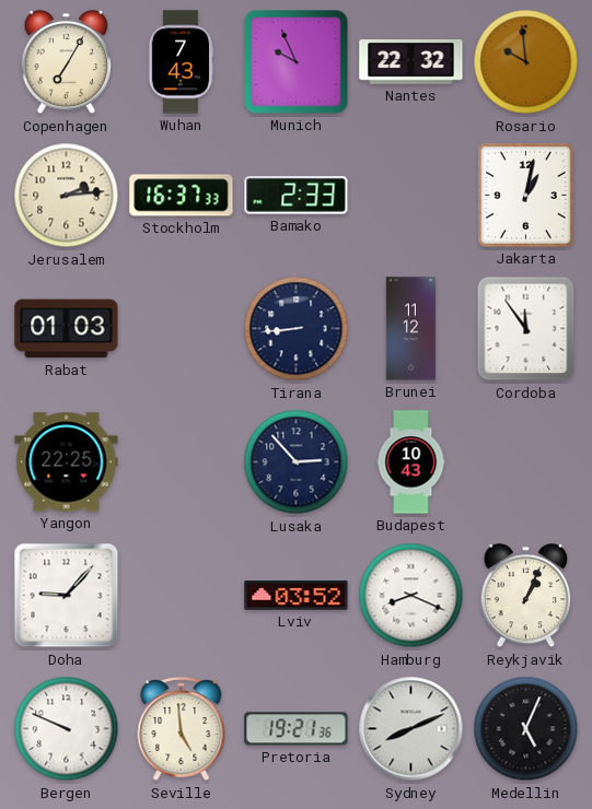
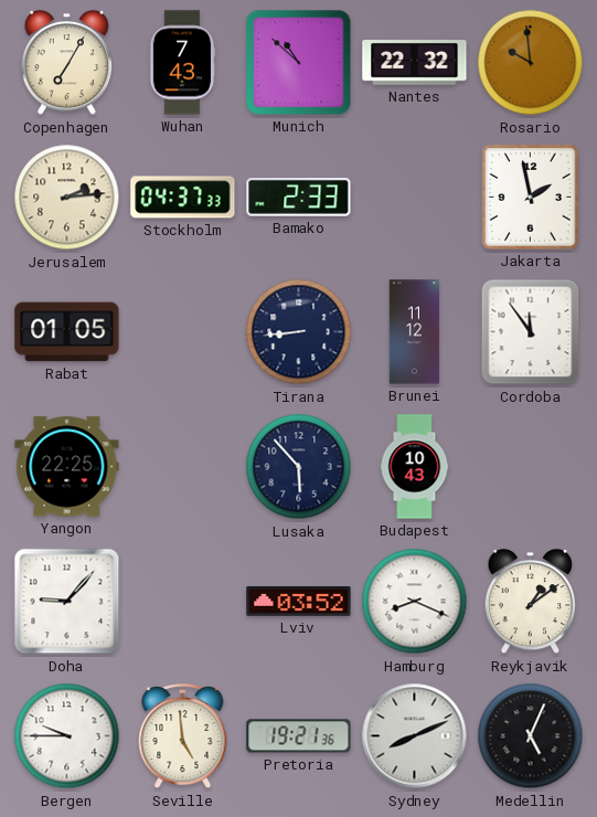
Munich: 9:56 -> 10:52
Stockholm: 16:37 -> 04:37
Jakarta: 1:02 -> 1:58
Rabat: 01:03 -> 01:05
Lusaka: 2:53 -> 5:53
Reykjavik: 1:04 -> 1:09
Bergen: 9:49 -> 9:45
